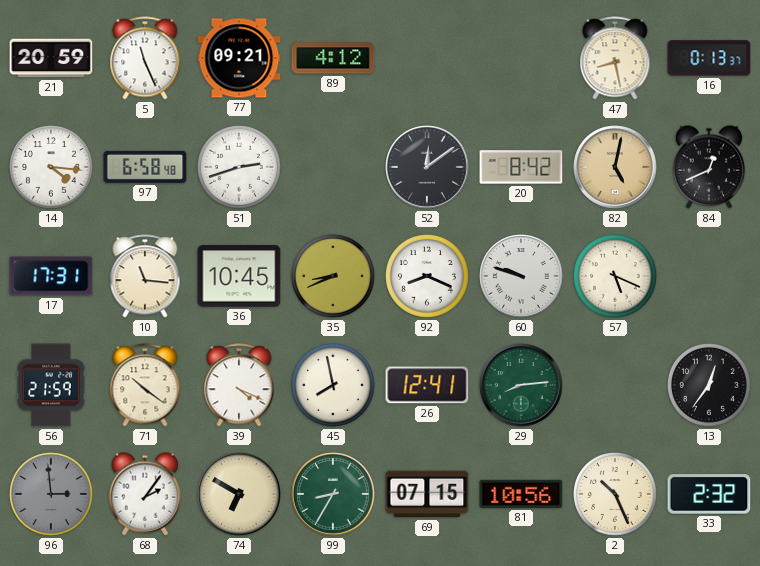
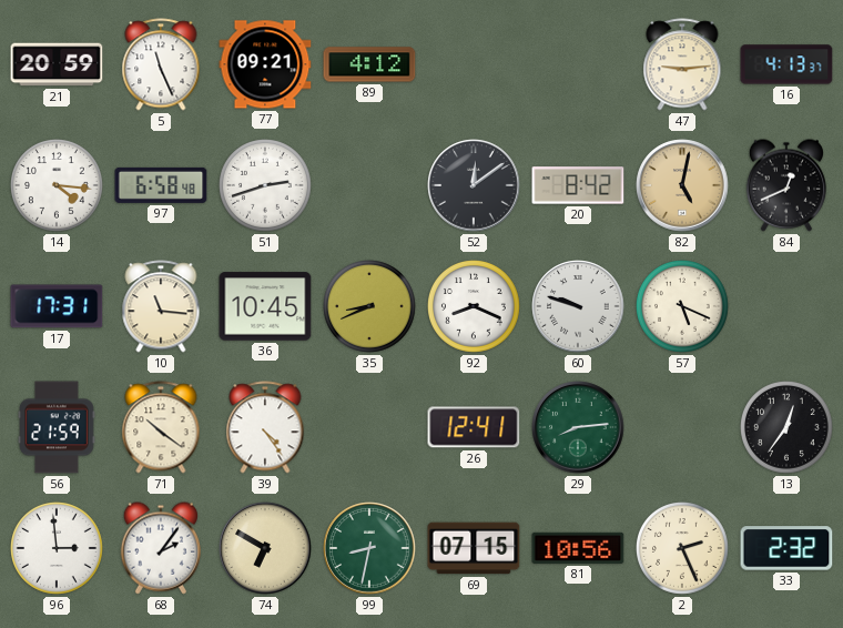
47: 8:28 -> 9:14
16: 0:13 -> 4:13
39: 4:19 -> 4:24
45: 7:58 -> none
96 dial: grey -> white
99: 8:35 -> 8:32
2: 10:26 -> 2:26
